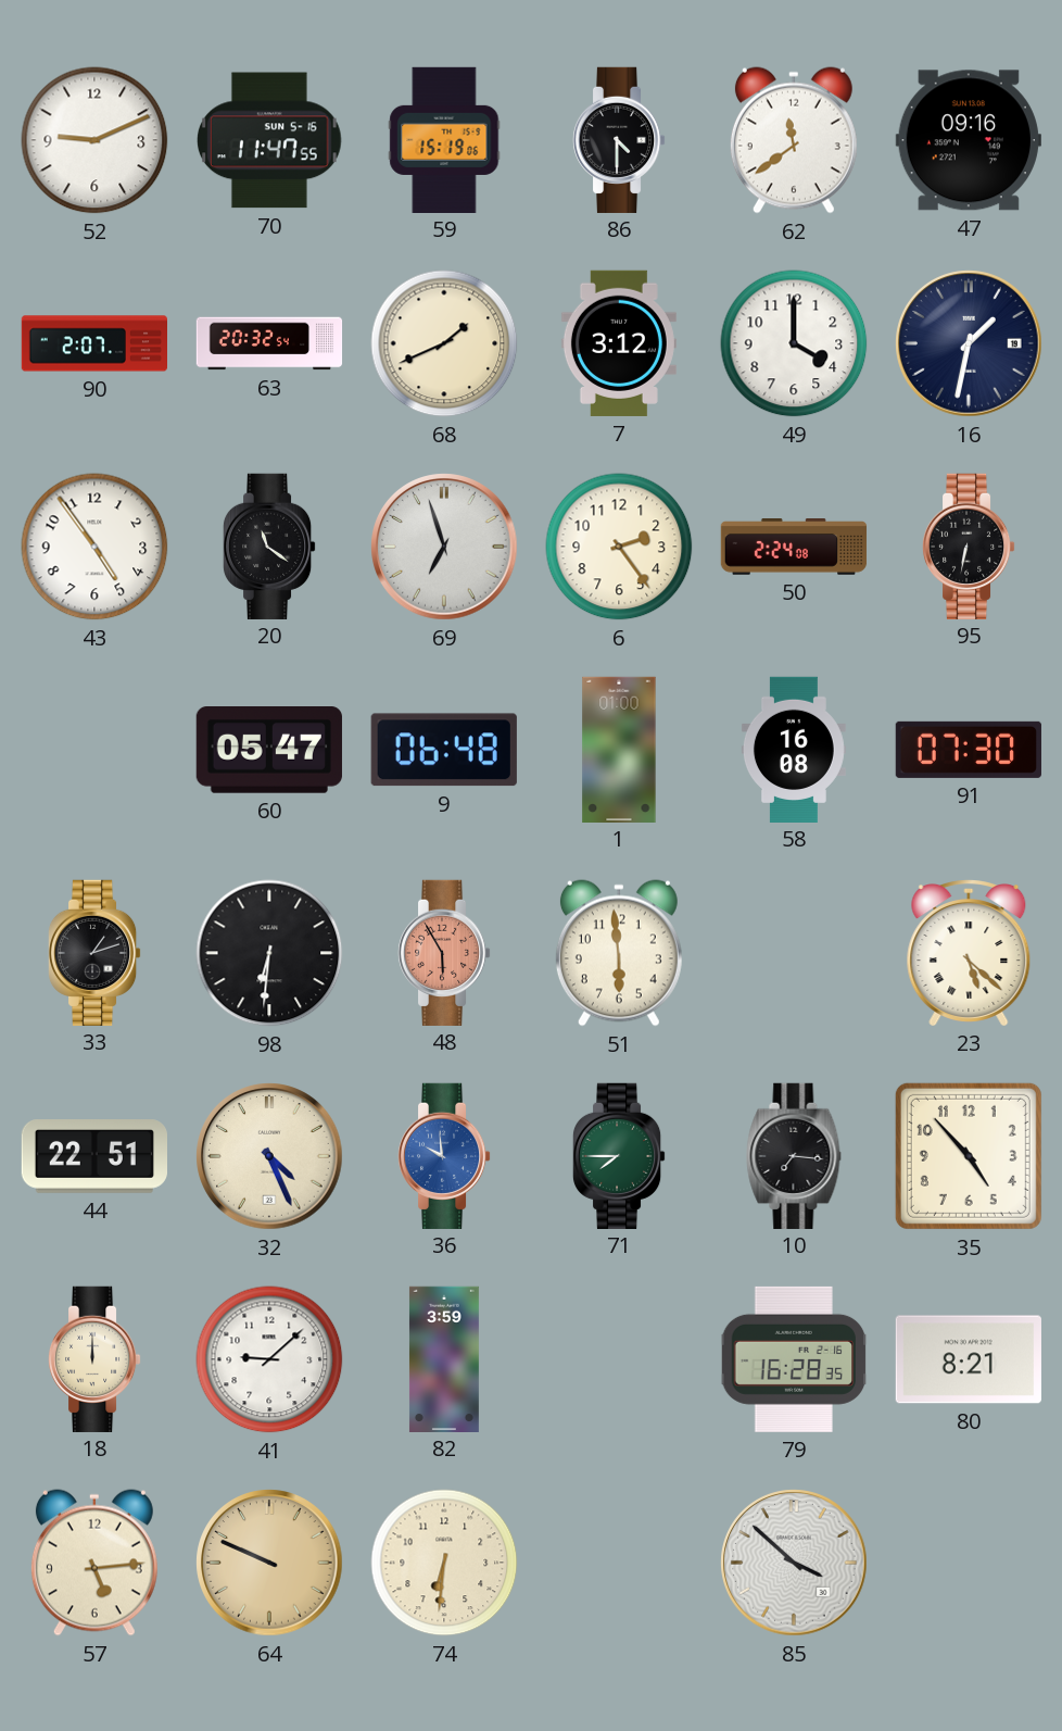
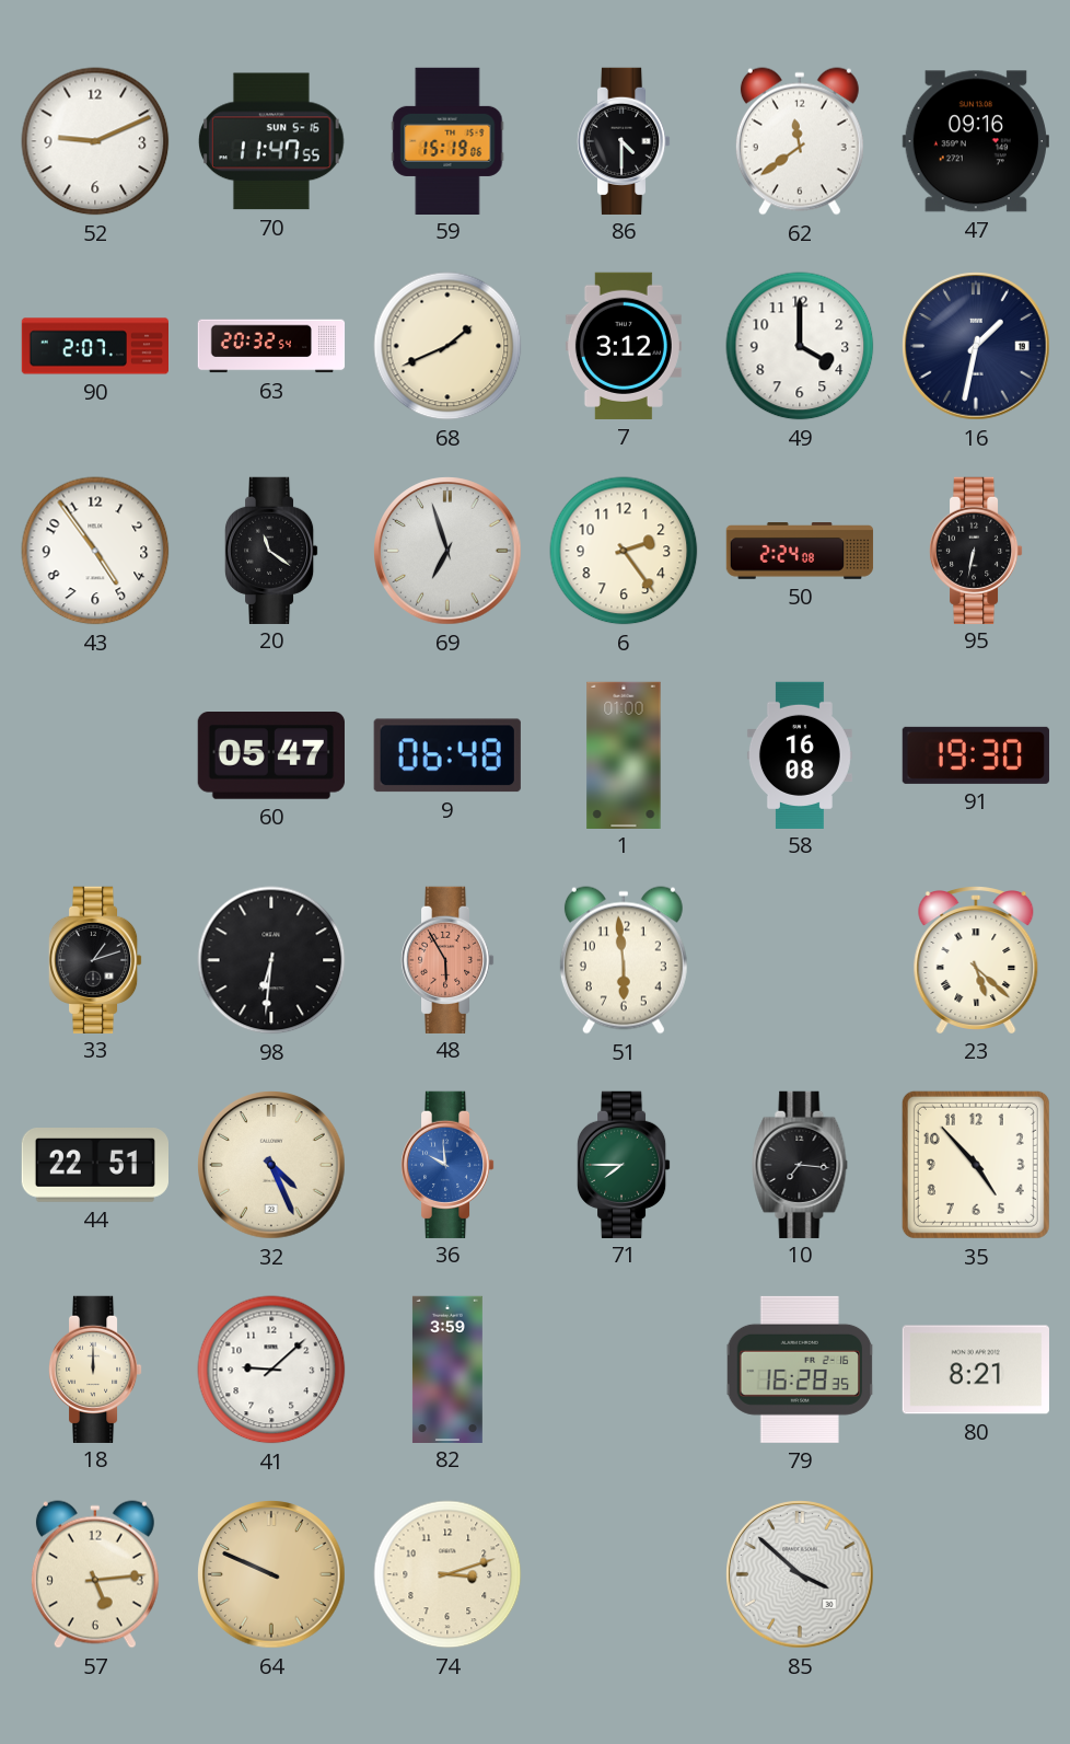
91: 07:30 -> 19:30
74: 6:31 -> 3:12
